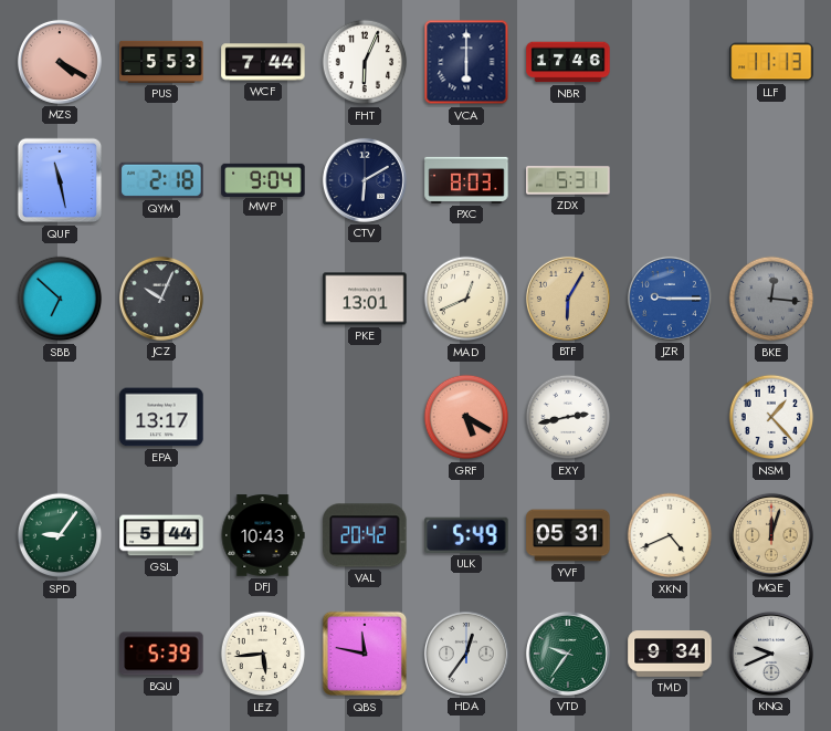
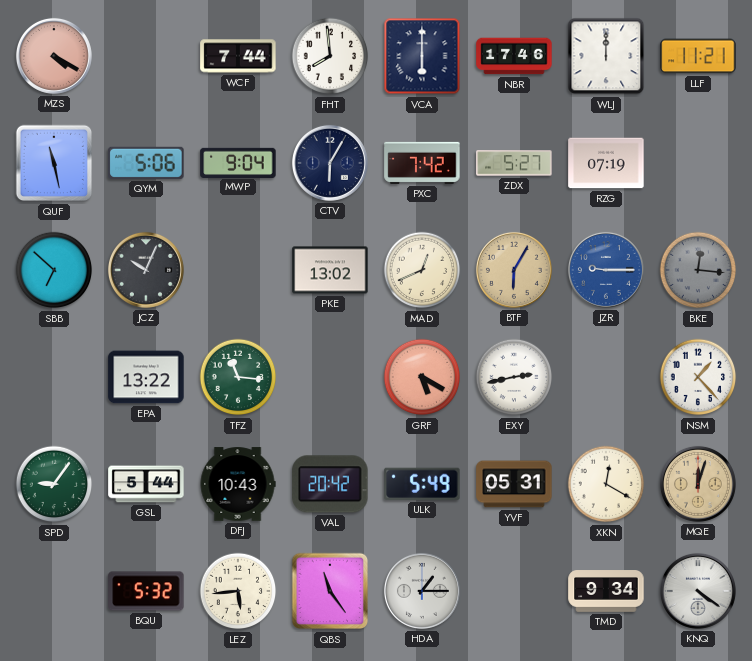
PUS: 5:53 -> none
FHT: 6:04 -> 7:59
WLJ: none -> 12:00
LLF: 11:13 -> 11:21
QYM: 2:18 -> 5:06
CTV: 6:10 -> 6:05
PXC: 8:03 -> 7:42
ZDX: 5:31 -> 5:27
RZG: none -> 07:19
PKE: 13:01 -> 13:02
EPA: 13:17 -> 13:22
TFZ: none -> 11:16
XKN: 4:41 -> 12:20
BQU: 5:39 -> 5:32
QBS: 11:47 -> 11:24
HDA: 12:36 -> 1:15
VTD: 9:36 -> none
KNQ: 9:41 -> 4:21
